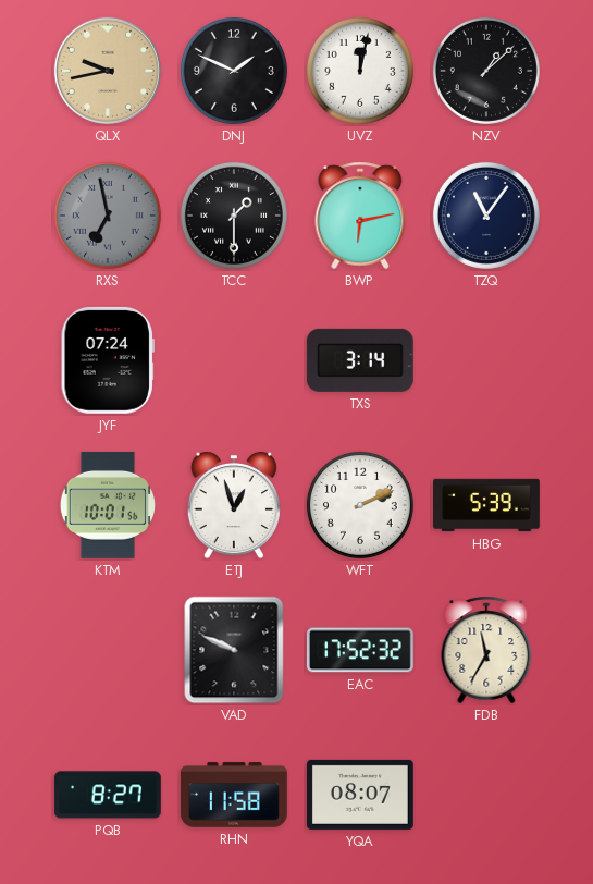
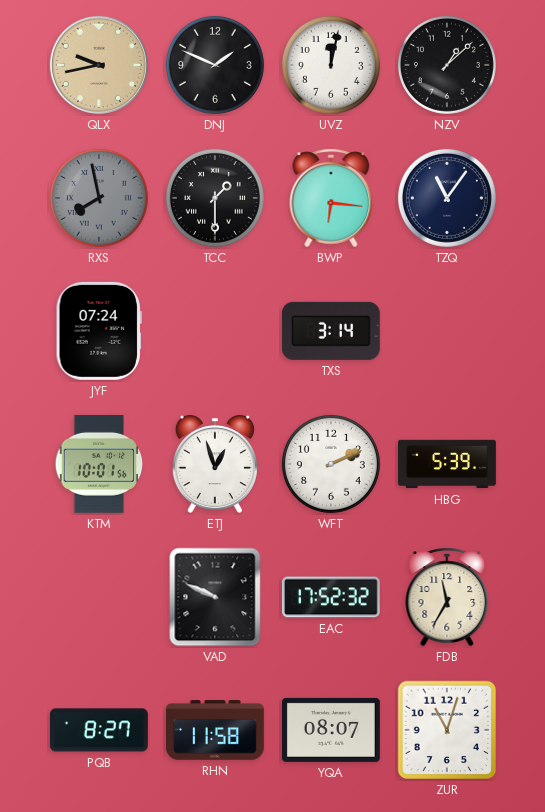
RXS: 6:58 -> 7:58
BWP: 6:13 -> 6:16
ZUR: none -> 11:03
